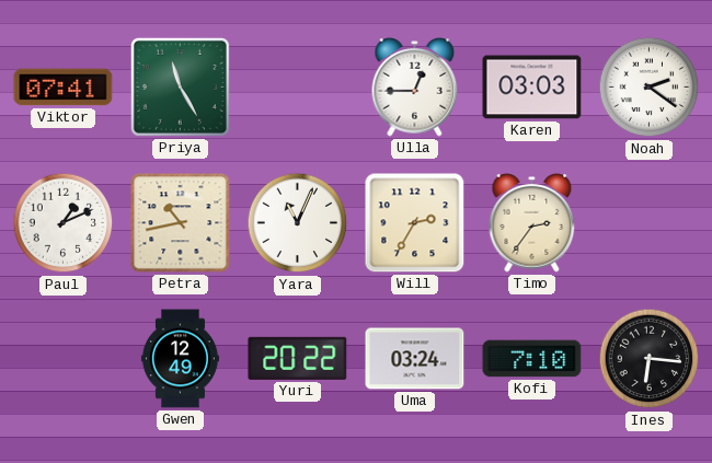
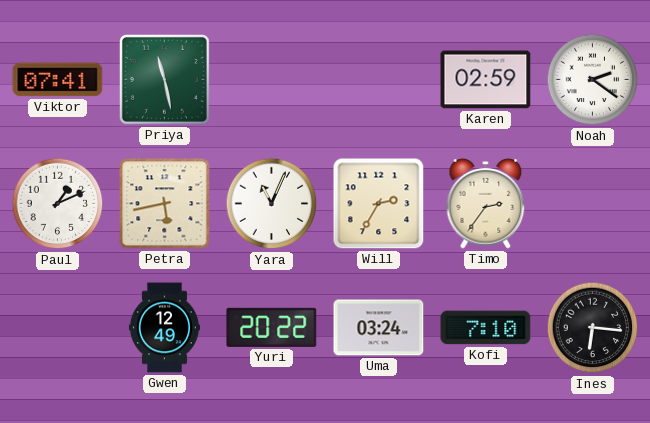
Priya: 11:25 -> 11:28
Ulla: 12:45 -> none
Karen: 03:03 -> 02:59
Petra: 10:43 -> 5:43
